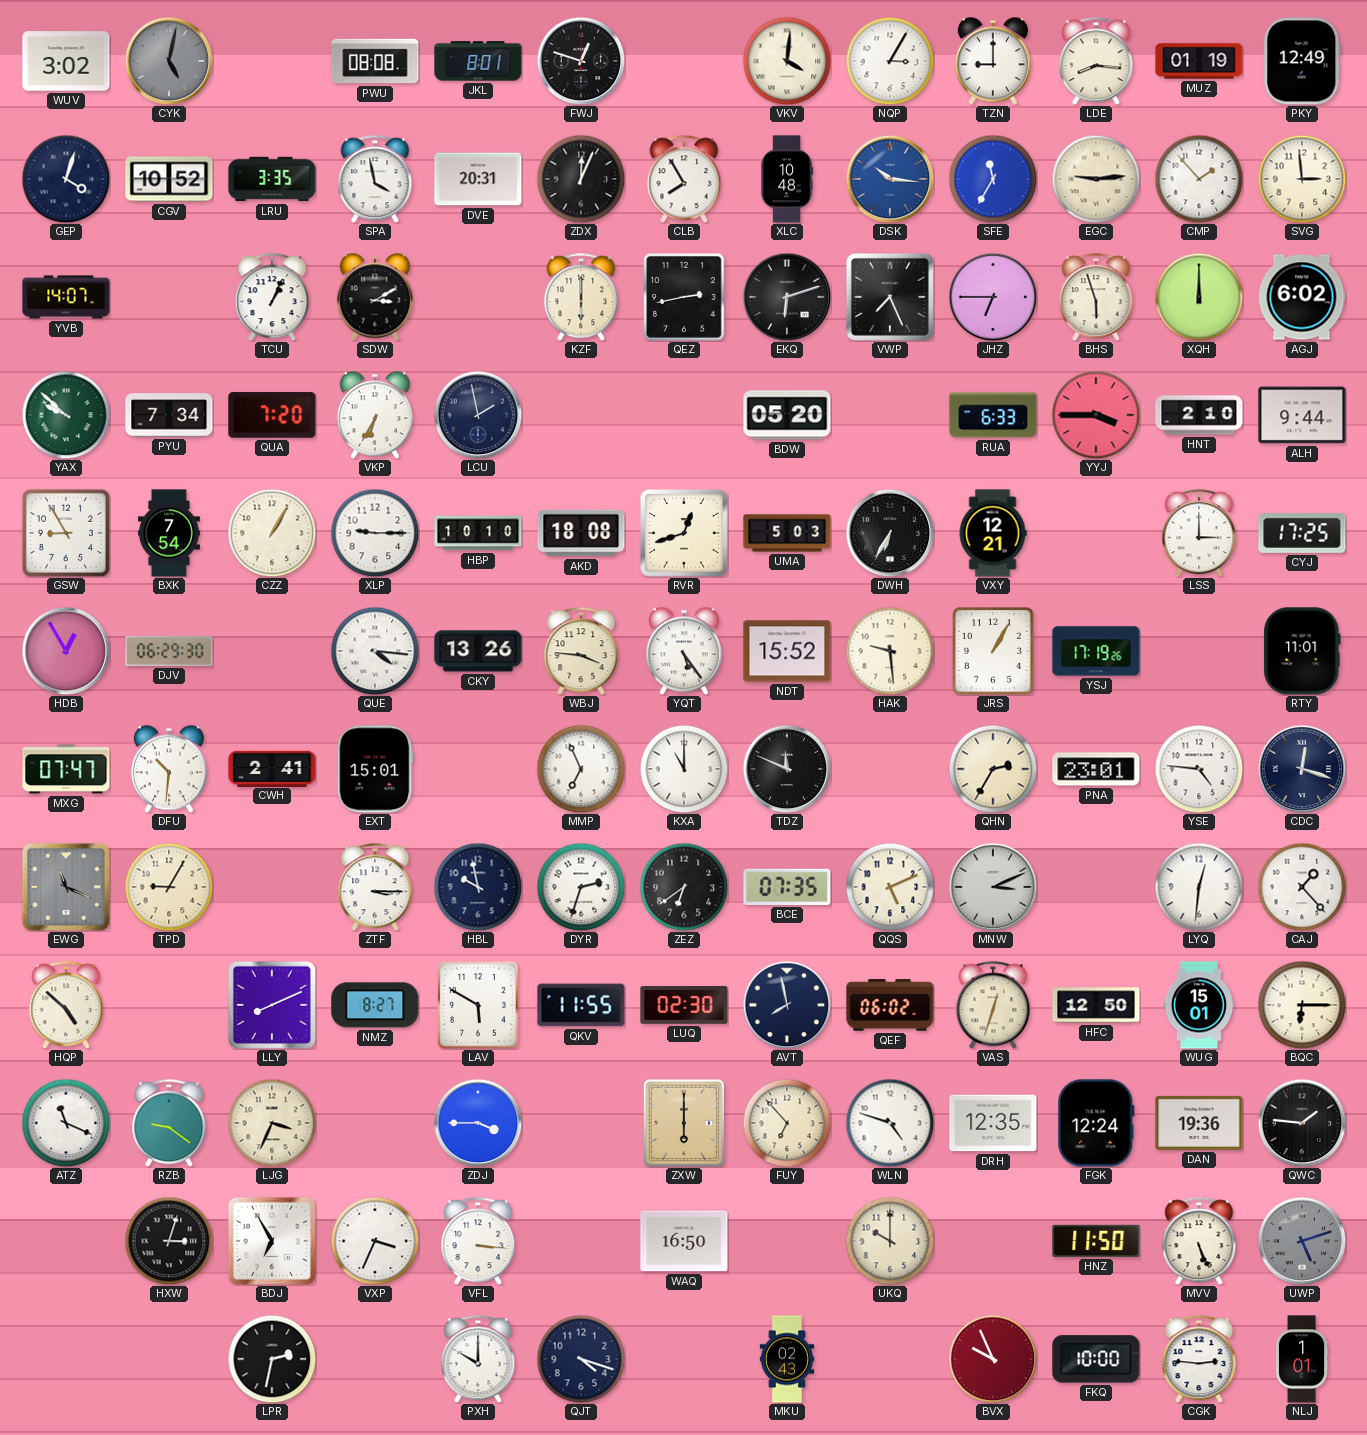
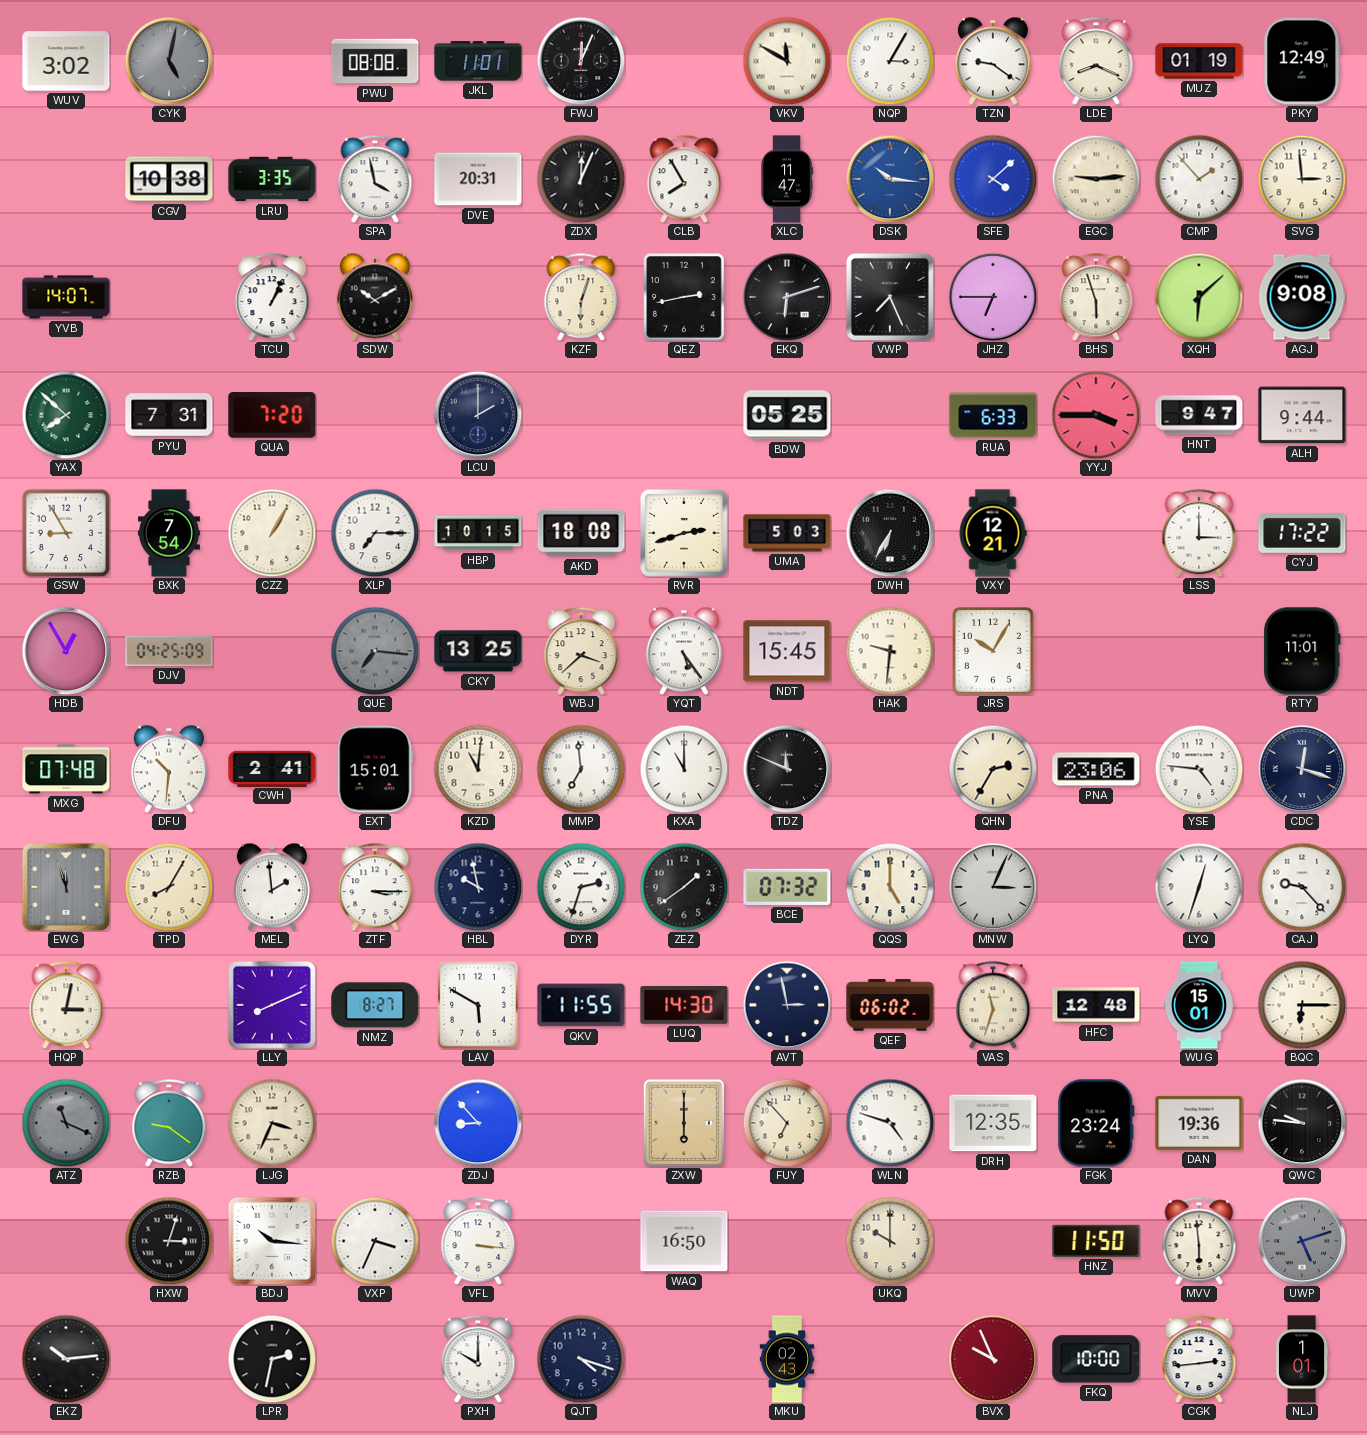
JKL: 8:01 -> 11:01
FWJ: 12:48 -> 12:04
VKV: 4:01 -> 11:50
TZN: 9:00 -> 9:21
LDE: 8:16 -> 8:19
GEP: 4:03 -> none
CGV: 10:52 -> 10:38
XLC: 10:48 -> 11:47
SFE: 11:35 -> 4:08
SDW: 3:10 -> 10:10
KZF: 6:00 -> 6:03
XQH: 12:00 -> 6:08
AGJ: 6:02 -> 9:08
YAX: 9:52 -> 7:52
PYU: 7:34 -> 7:31
VKP: 6:35 -> none
LCU: 1:58 -> 2:00
BDW: 05:20 -> 05:25
HNT: 2:10 -> 9:47
XLP: 9:15 -> 7:15
HBP: 10:10 -> 10:15
RVR: 12:42 -> 2:42
CYJ: 17:25 -> 17:22
DJV: 06:29 -> 04:25
QUE: 4:16 -> 7:16
QUE dial: white -> grey
CKY: 13:26 -> 13:25
WBJ: 3:46 -> 3:38
NDT: 15:52 -> 15:45
HAK: 9:29 -> 9:31
JRS: 1:05 -> 10:05
YSJ: 17:19 -> none
MXG: 07:47 -> 07:48
KZD: none -> 11:01
MMP: 6:56 -> 6:59
PNA: 23:01 -> 23:06
EWG: 11:19 -> 11:57
TPD: 9:05 -> 8:05
MEL: none -> 1:59
ZEZ: 6:39 -> 1:39
BCE: 07:35 -> 07:32
QQS: 5:11 -> 5:00
MNW: 3:11 -> 3:04
LYQ: 12:31 -> 12:33
CAJ: 1:23 -> 9:23
HQP: 4:52 -> 3:02
LUQ: 02:30 -> 14:30
AVT: 7:58 -> 2:58
VAS: 12:33 -> 11:33
HFC: 12:50 -> 12:48
ATZ dial: white -> grey
ZDJ: 3:45 -> 8:53
FGK: 12:24 -> 23:24
QWC: 1:46 -> 9:46
BDJ: 6:55 -> 10:16
MVV: 5:26 -> 5:59
EKZ: none -> 10:14
CGK: 2:46 -> 2:44
